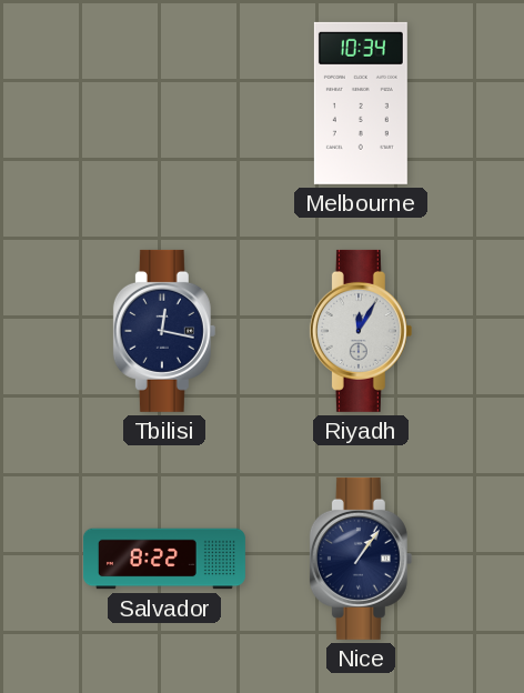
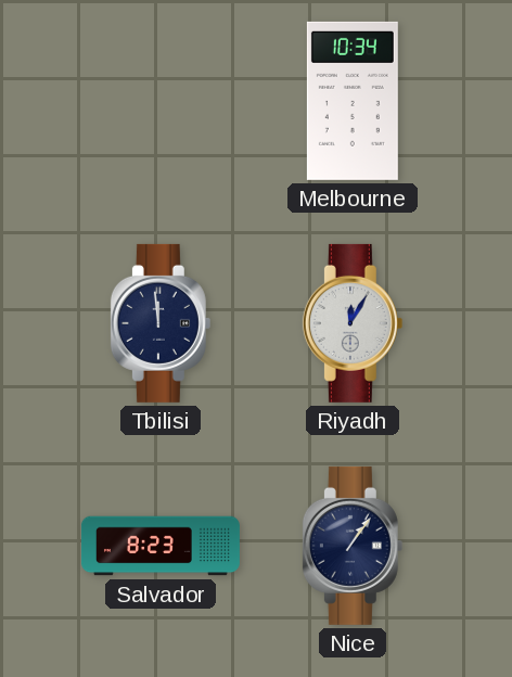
Tbilisi: 12:17 -> 11:59
Salvador: 8:22 -> 8:23
